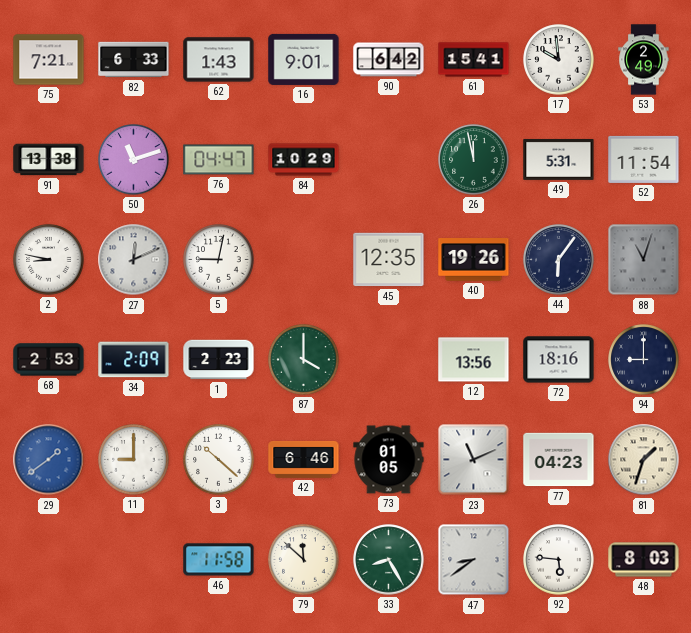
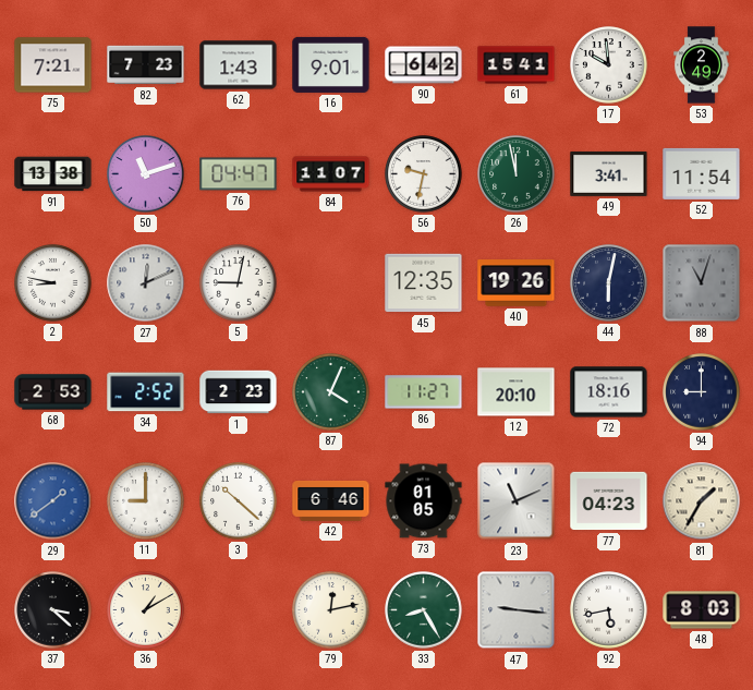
82: 6:33 -> 7:23
84: 10:29 -> 11:07
56: none -> 9:32
49: 5:31 -> 3:41
44: 6:06 -> 6:02
34: 2:09 -> 2:52
87: 4:00 -> 4:04
86: none -> 11:27
12: 13:56 -> 20:10
81: 1:33 -> 1:35
37: none -> 3:22
36: none -> 1:10
46: 11:58 -> none
79: 11:52 -> 12:13
47: 8:39 -> 9:16
92: 5:46 -> 5:43
